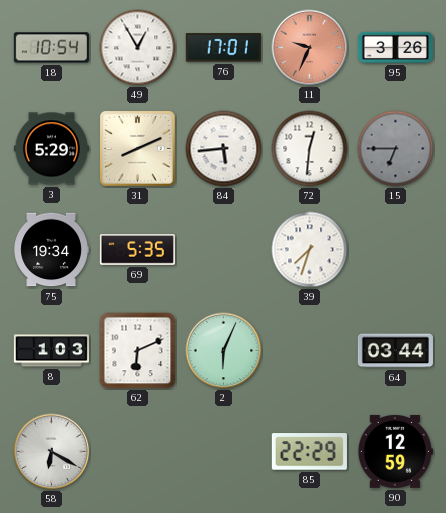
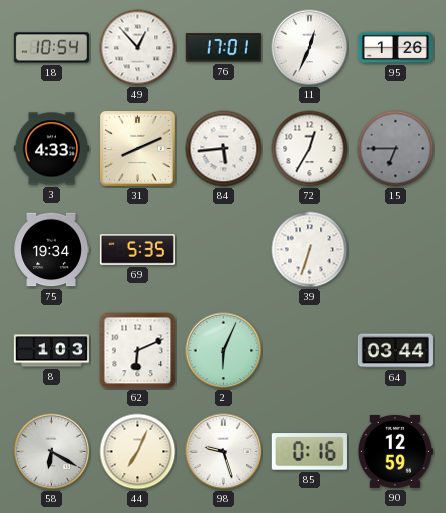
49: 12:55 -> 12:53
11: 9:34 -> 12:34
11 dial: salmon -> white
95: 3:26 -> 1:26
3: 5:29 -> 4:33
72: 12:31 -> 12:35
39: 7:33 -> 6:33
44: none -> 7:04
98: none -> 9:27
85: 22:29 -> 0:16
